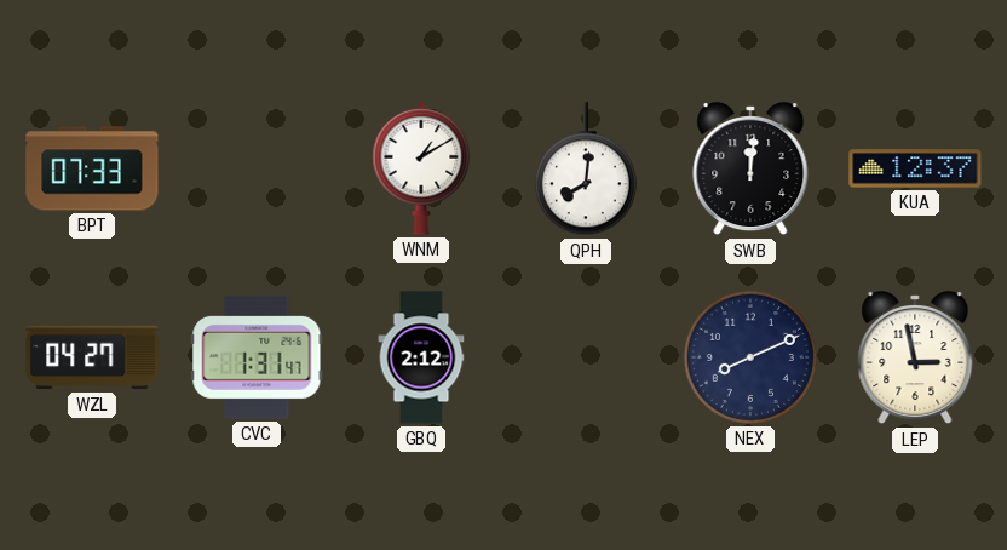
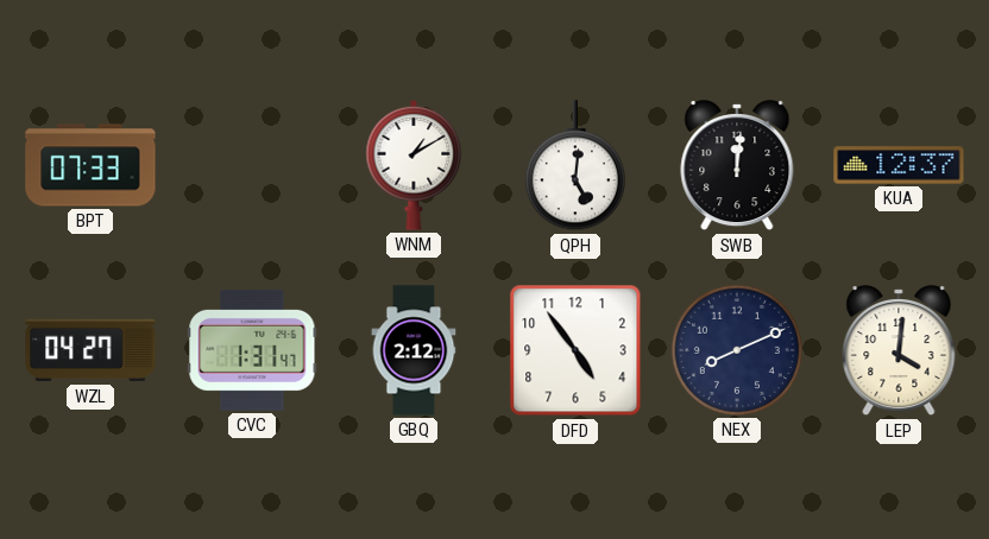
QPH: 8:01 -> 5:01
DFD: none -> 4:54
LEP: 2:58 -> 4:01
